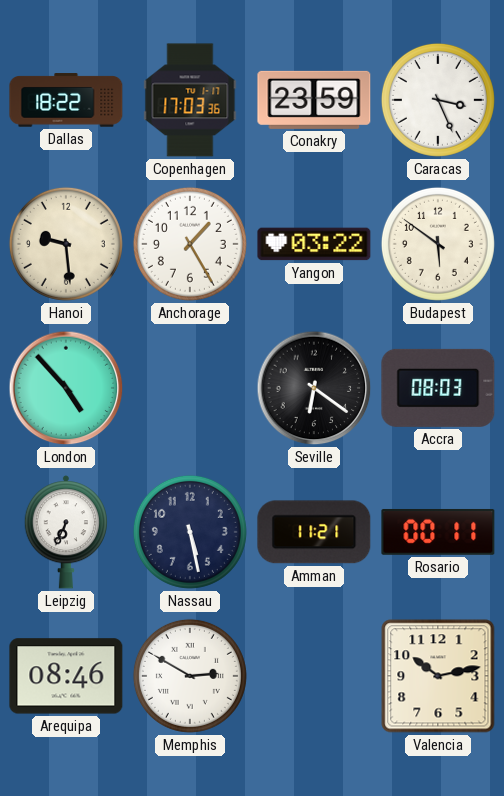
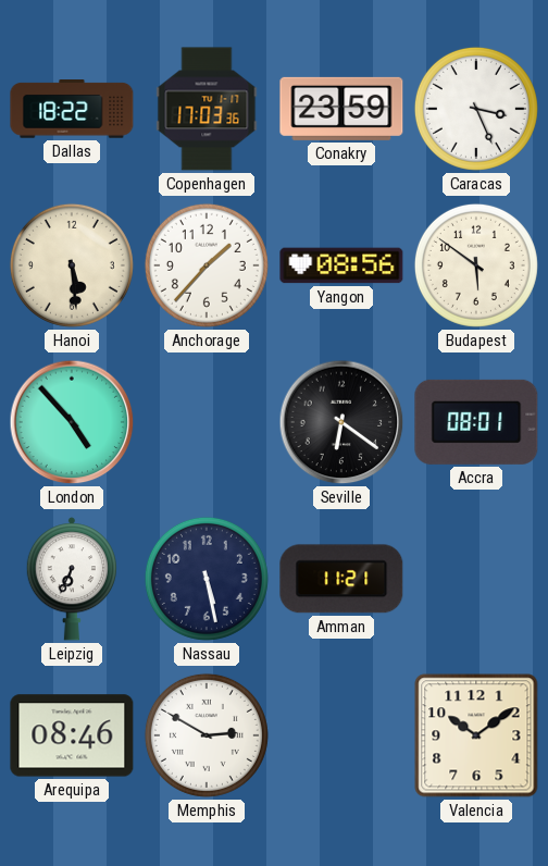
Hanoi: 9:29 -> 5:29
Anchorage: 1:25 -> 1:37
Yangon: 03:22 -> 08:56
Accra: 08:03 -> 08:01
Rosario: 00:11 -> none
Valencia: 10:13 -> 10:09
